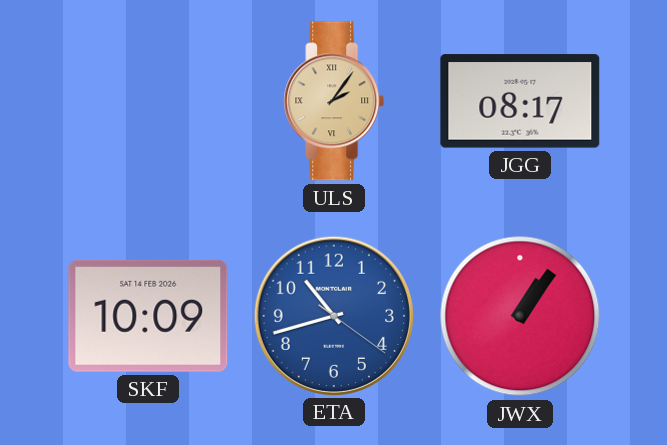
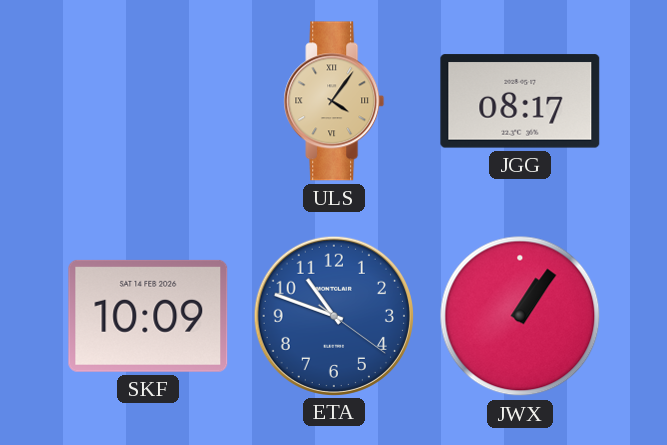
ULS: 2:06 -> 4:06
ETA: 10:42 -> 10:48
